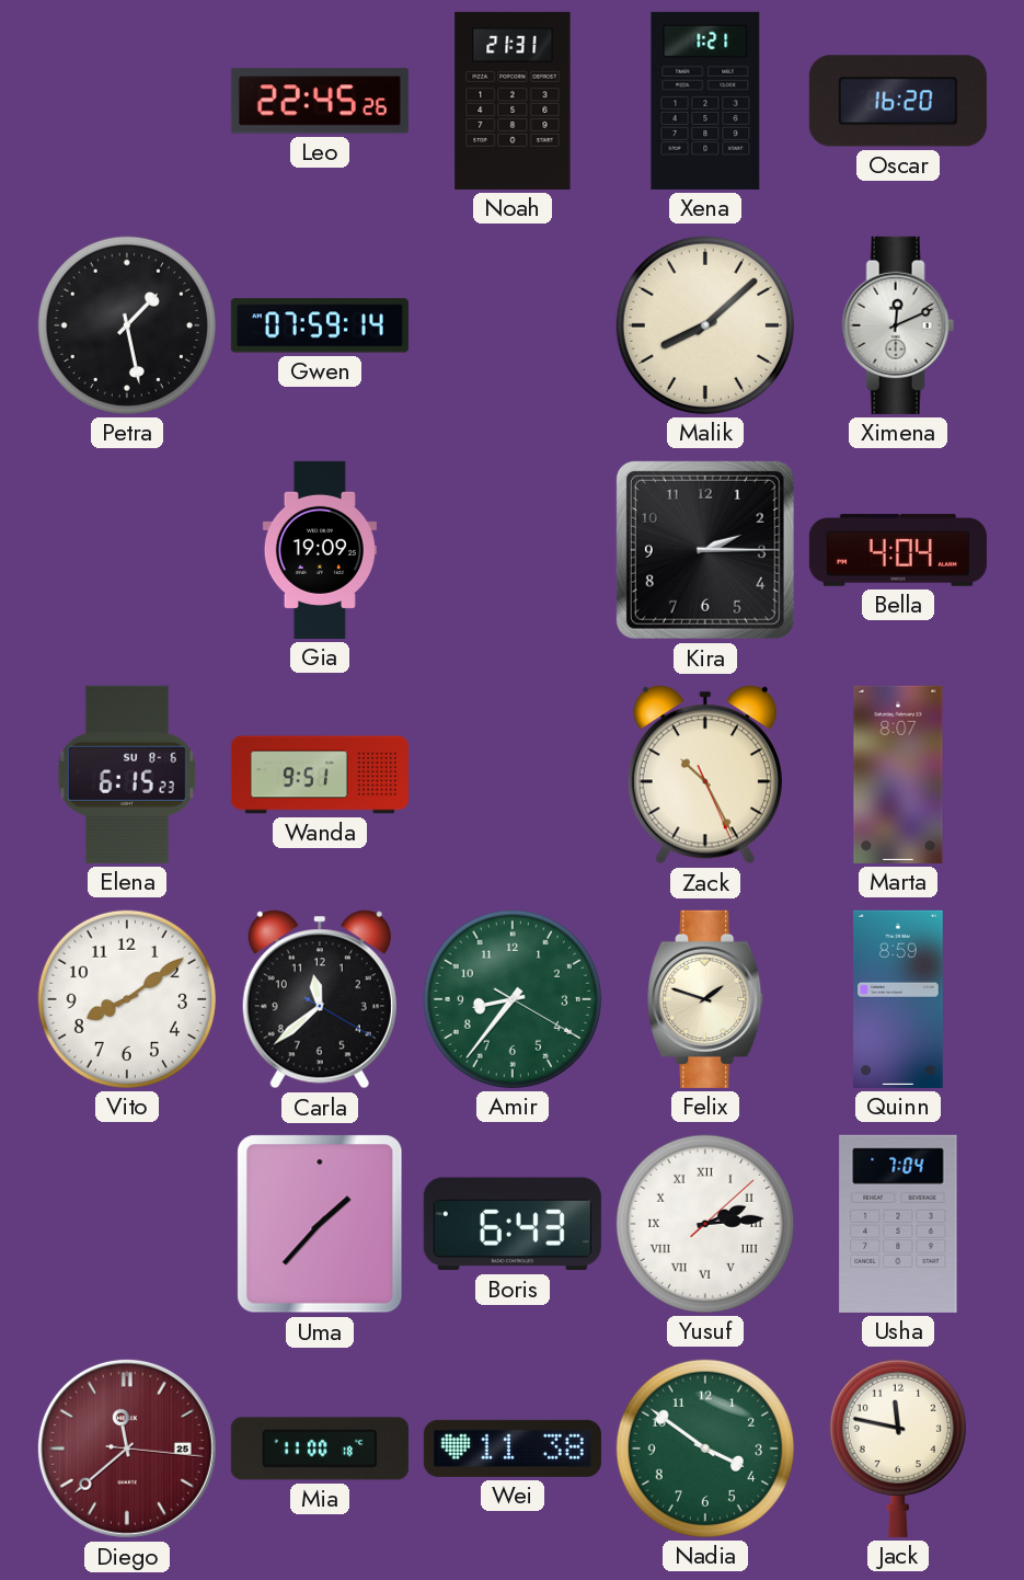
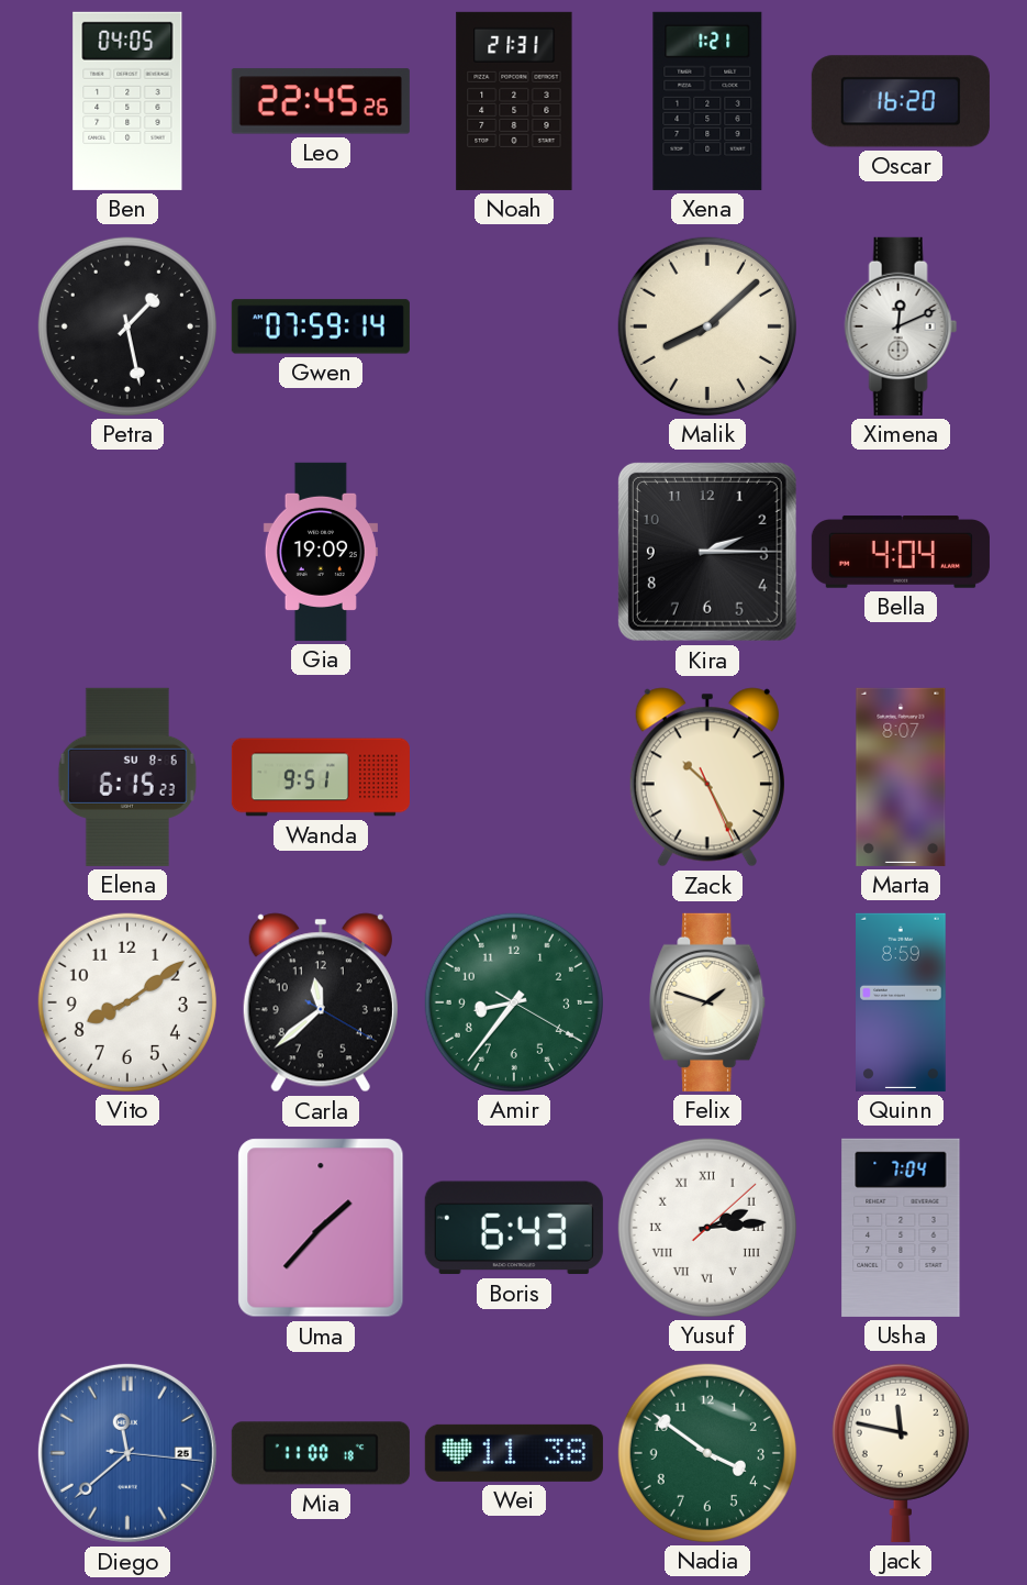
Ben: none -> 04:05
Diego dial: burgundy -> blue
